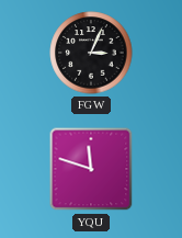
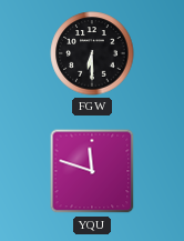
FGW: 3:04 -> 6:30
